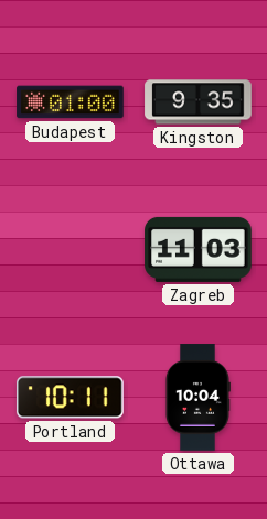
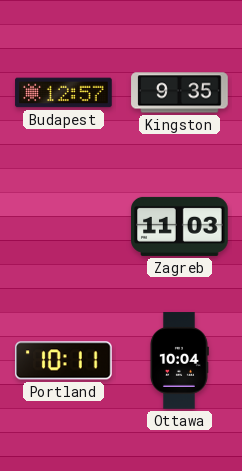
Budapest: 01:00 -> 12:57
